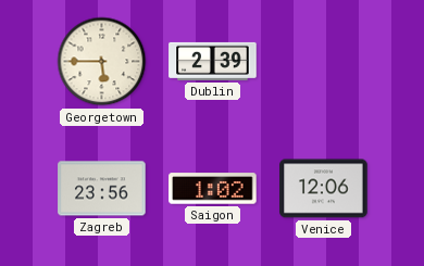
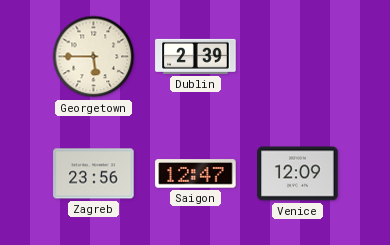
Saigon: 1:02 -> 12:47
Venice: 12:06 -> 12:09
